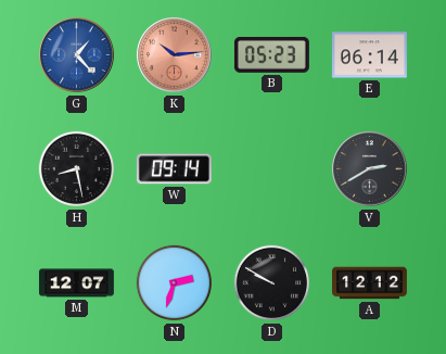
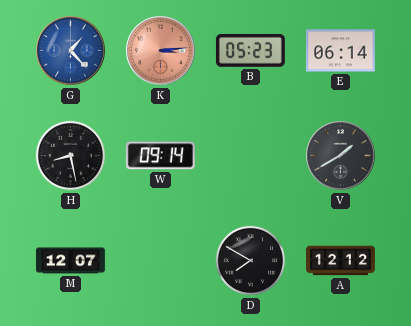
K: 10:14 -> 3:14
V: 2:40 -> 1:40
N: 2:33 -> none
D: 9:50 -> 7:50
